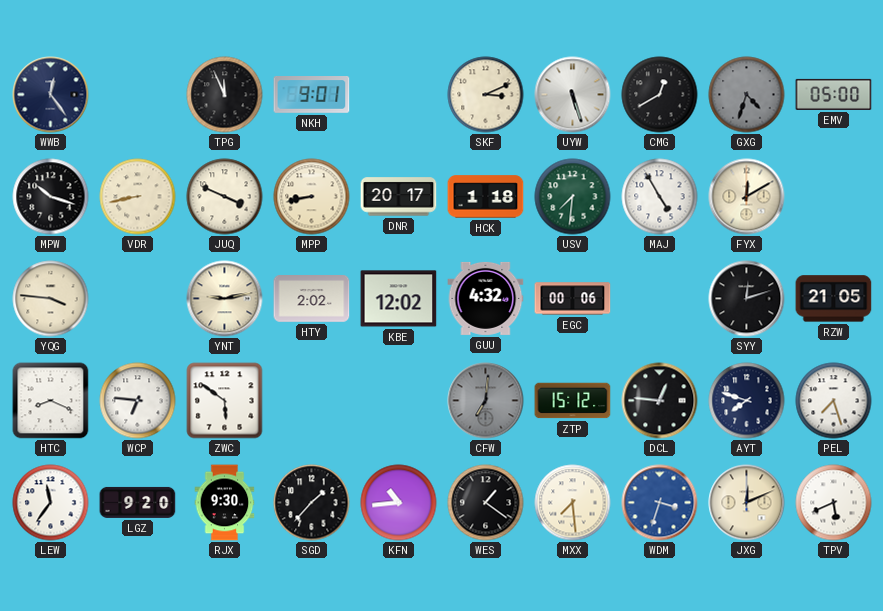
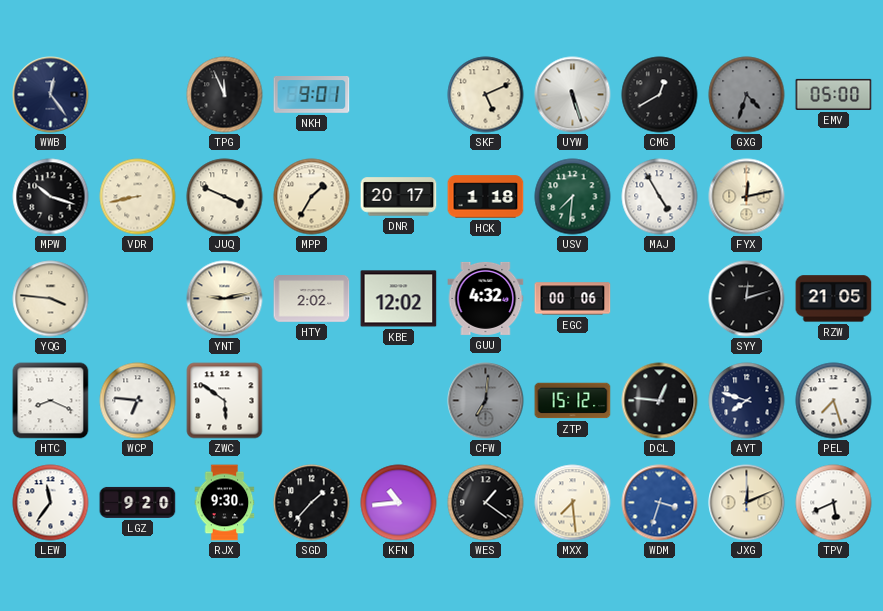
SKF: 3:11 -> 5:11
MPP: 8:43 -> 1:35
FYX: 12:10 -> 12:13
